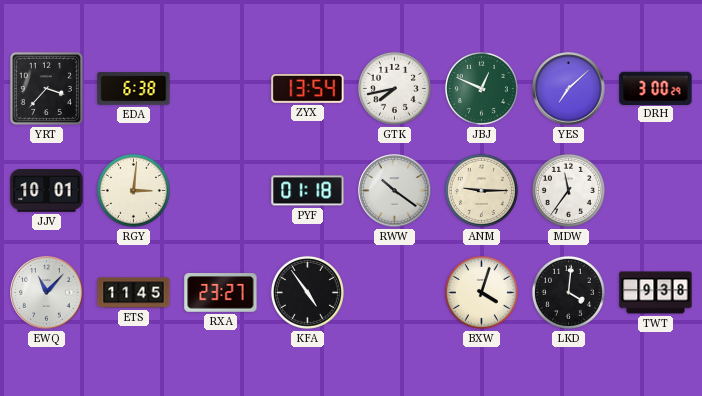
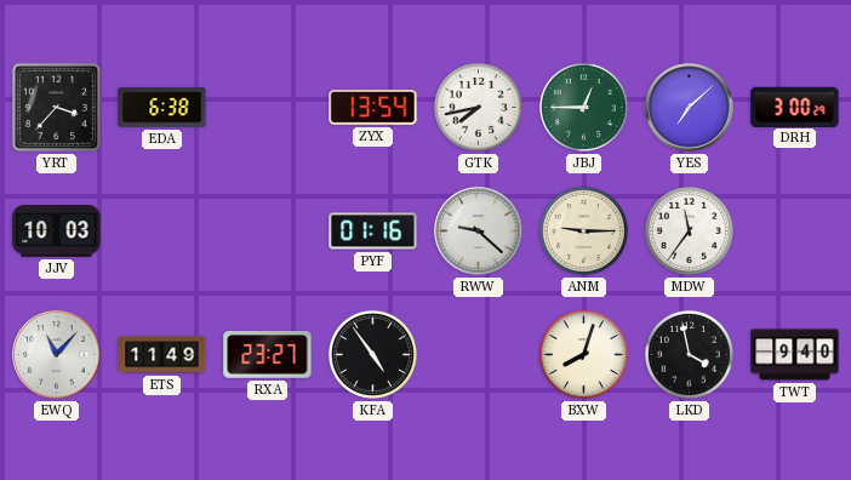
JBJ: 12:49 -> 12:45
JJV: 10:01 -> 10:03
RGY: 3:01 -> none
PYF: 01:18 -> 01:16
RWW: 10:21 -> 9:22
ETS: 11:45 -> 11:49
BXW: 4:03 -> 8:03
LKD: 4:01 -> 3:58
TWT: 9:38 -> 9:40
